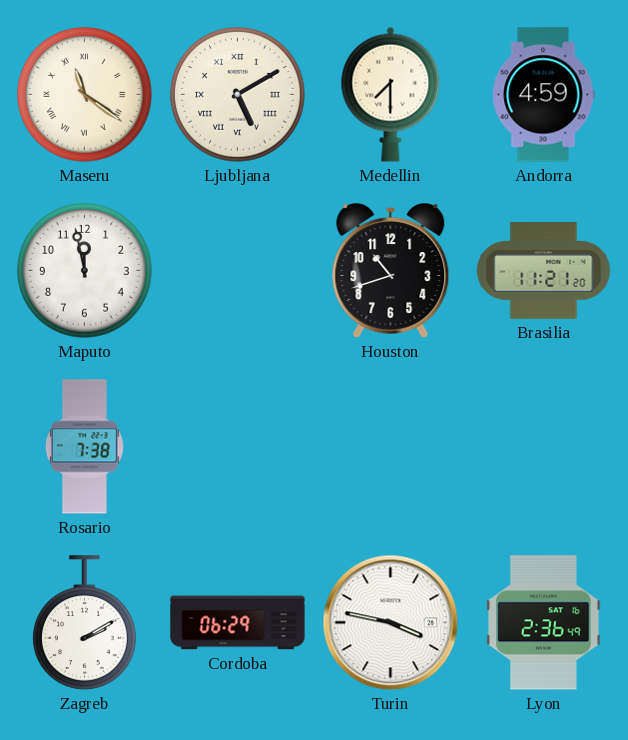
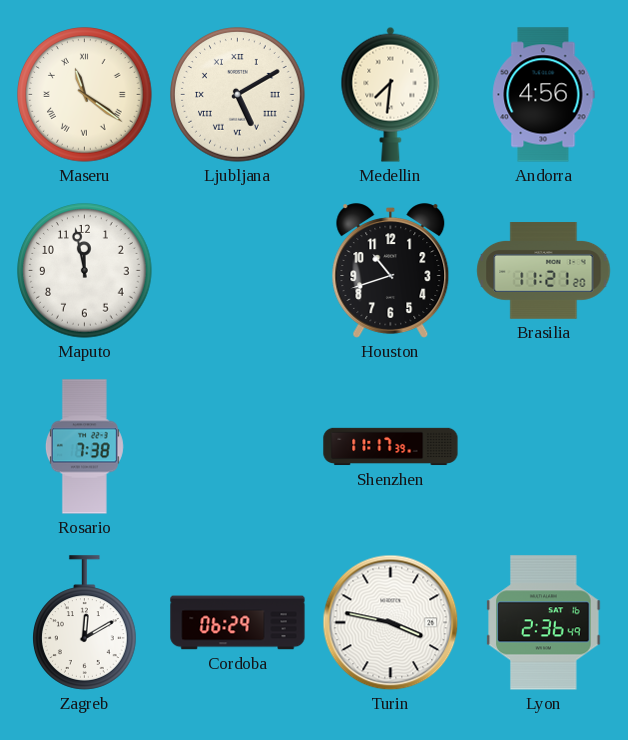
Medellin: 7:30 -> 7:31
Andorra: 4:59 -> 4:56
Shenzhen: none -> 11:17
Zagreb: 2:10 -> 12:10
